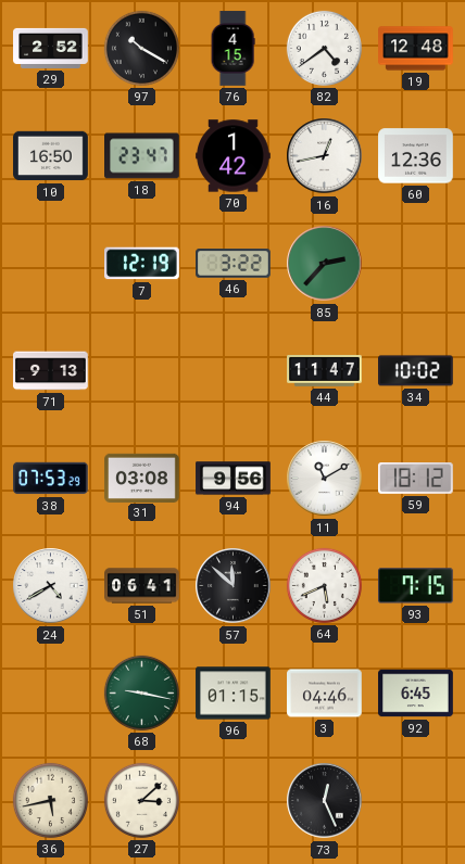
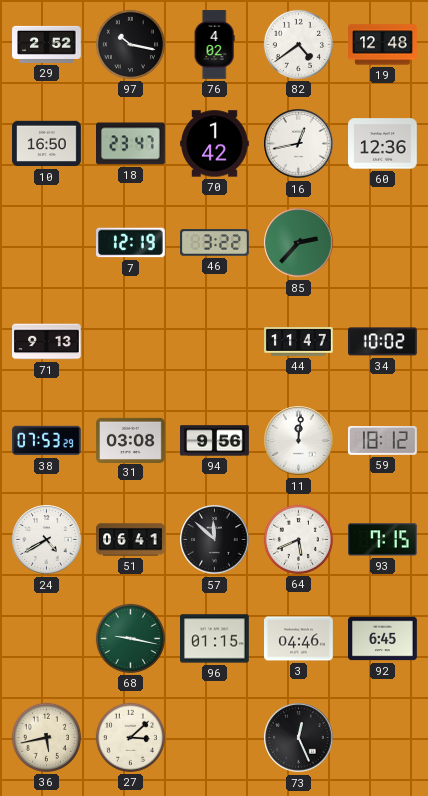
97: 10:20 -> 10:17
76: 4:15 -> 4:02
11: 11:10 -> 12:01
